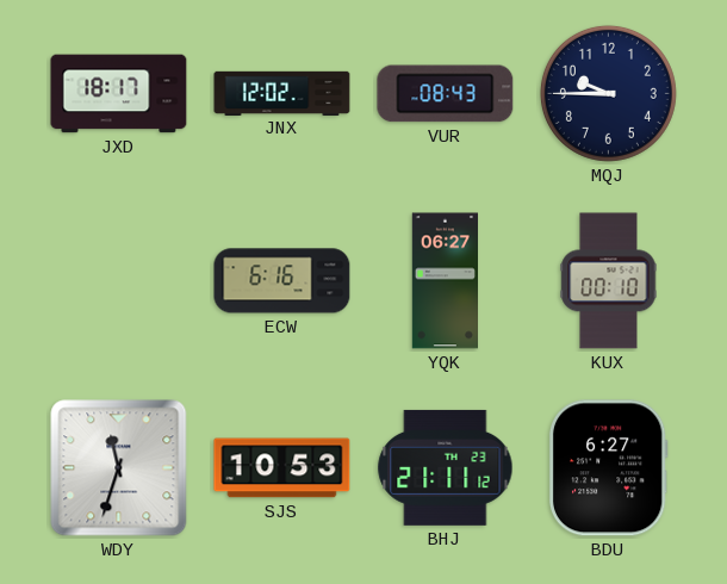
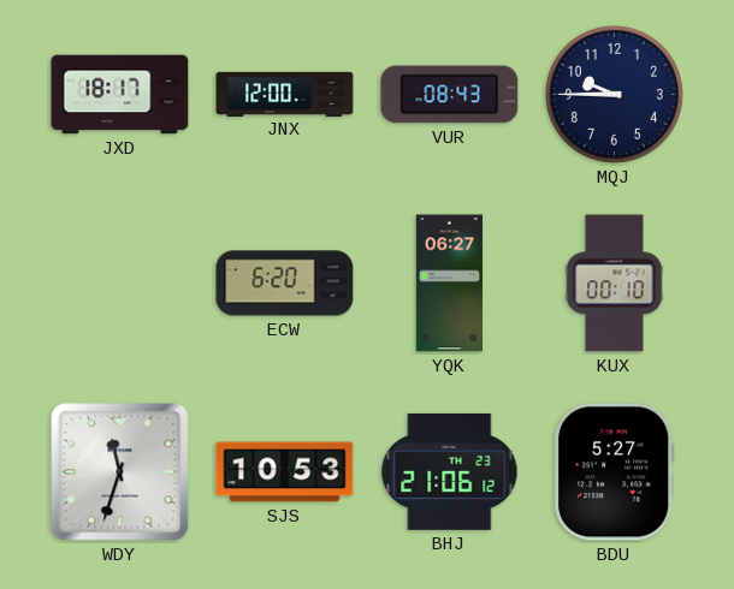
JNX: 12:02 -> 12:00
ECW: 6:16 -> 6:20
BHJ: 21:11 -> 21:06
BDU: 6:27 -> 5:27
